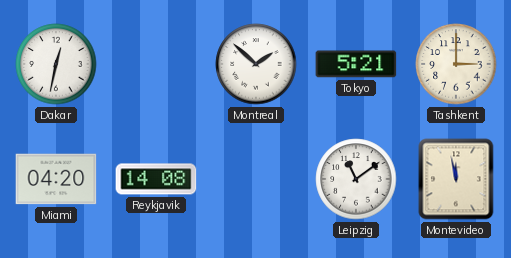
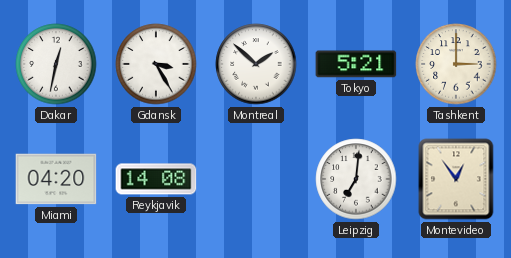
Gdansk: none -> 3:25
Leipzig: 11:09 -> 7:01
Montevideo: 11:58 -> 12:54
